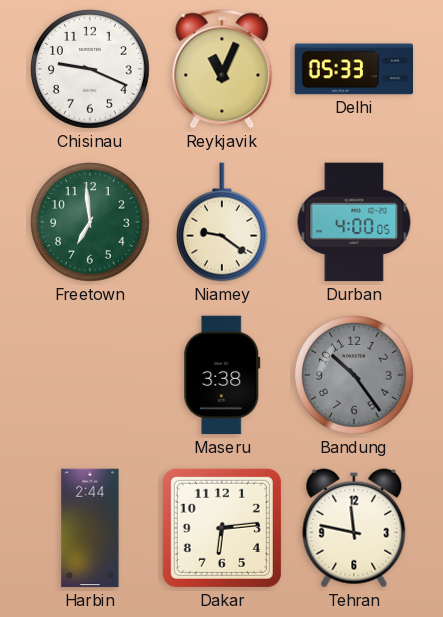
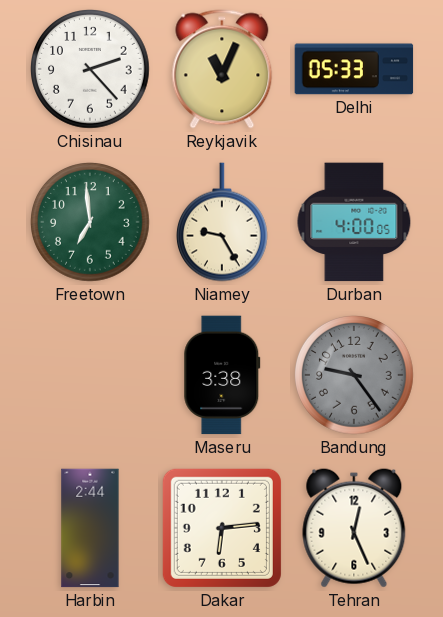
Chisinau: 9:19 -> 2:23
Niamey: 9:21 -> 9:25
Bandung: 10:24 -> 9:24
Tehran: 11:47 -> 12:26
